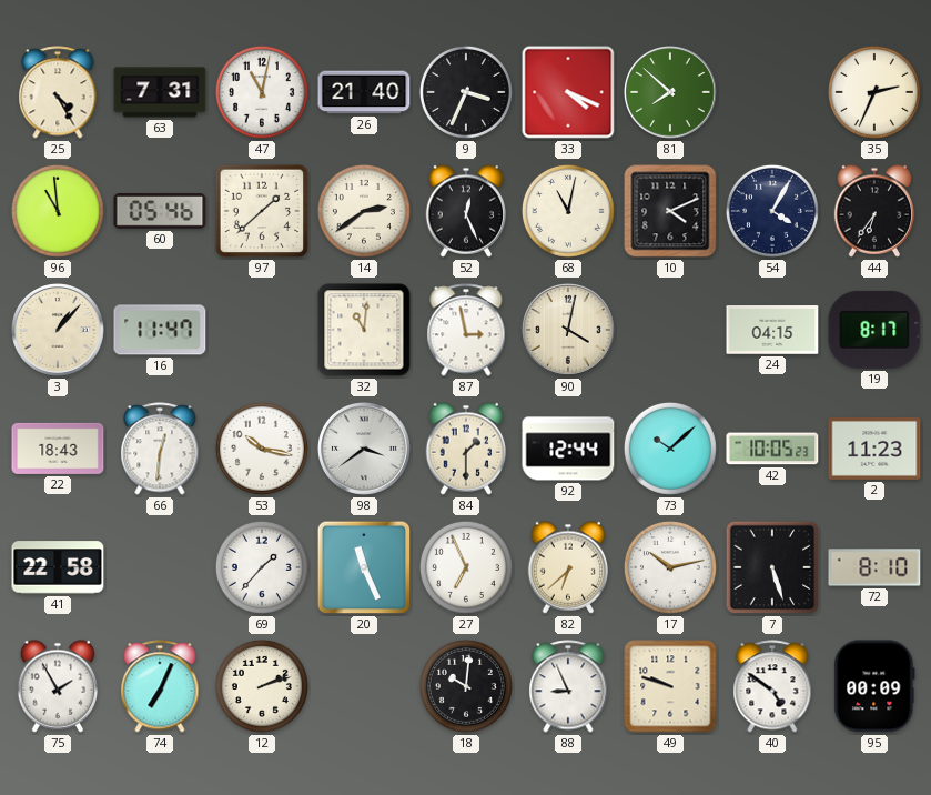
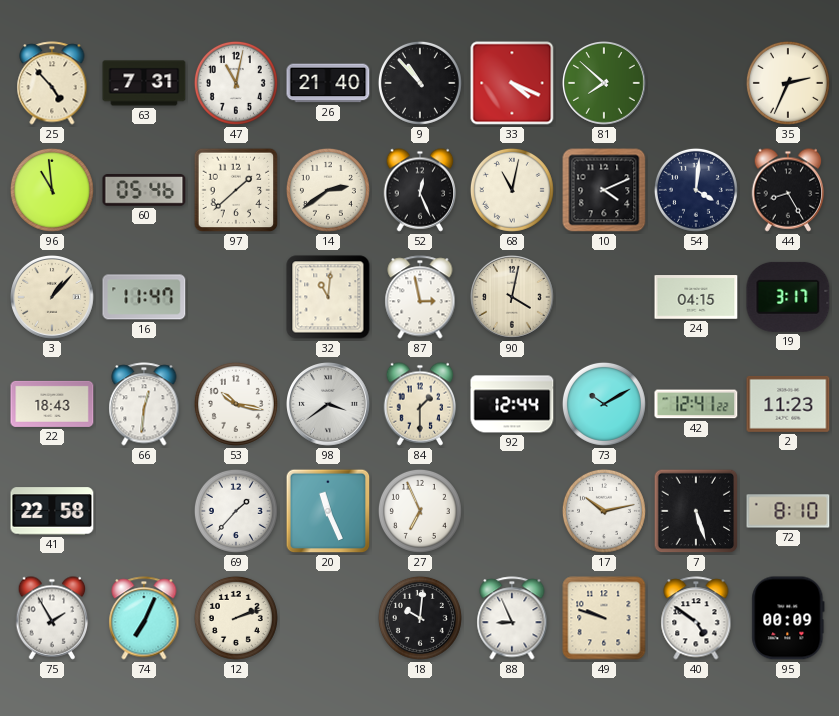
25: 4:25 -> 4:53
9: 3:34 -> 10:53
54: 4:05 -> 4:01
44: 6:36 -> 8:25
19: 8:17 -> 3:17
73: 10:08 -> 10:10
42: 10:05 -> 12:41
82: 6:38 -> none
